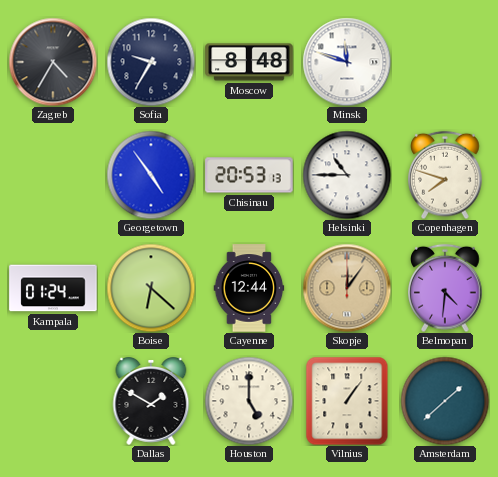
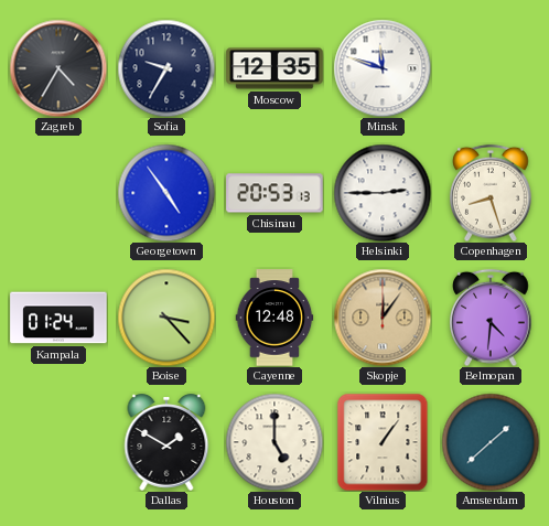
Moscow: 8:48 -> 12:35
Helsinki: 10:45 -> 2:45
Copenhagen: 7:48 -> 8:27
Boise: 6:22 -> 3:23
Cayenne: 12:44 -> 12:48
